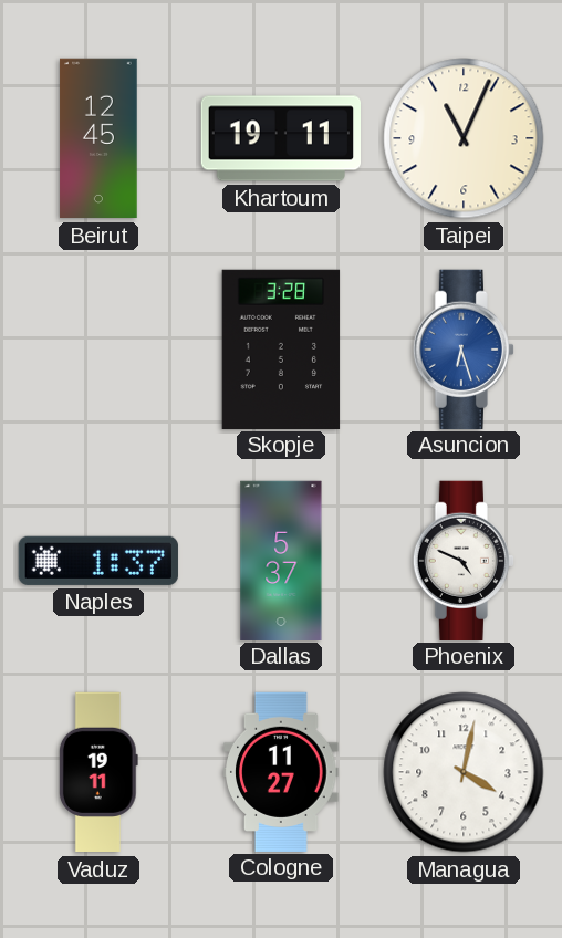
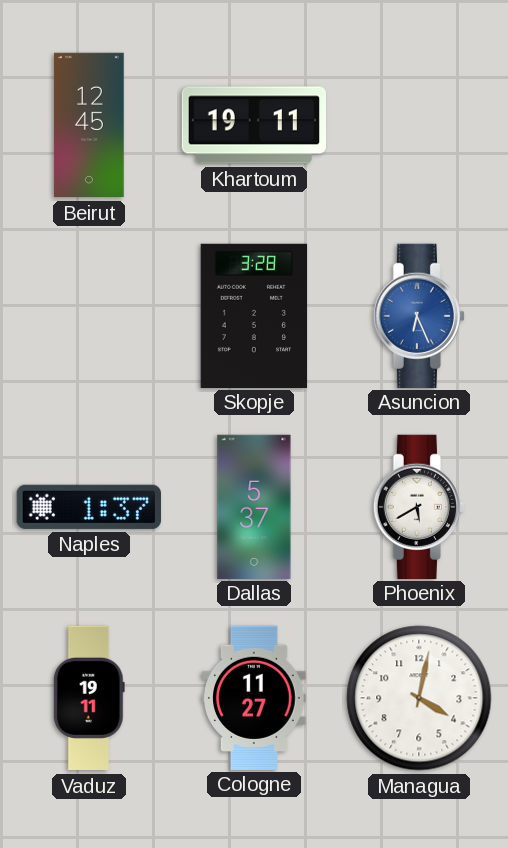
Taipei: 11:04 -> none
Asuncion: 6:27 -> 6:26
Phoenix: 4:49 -> 5:40
